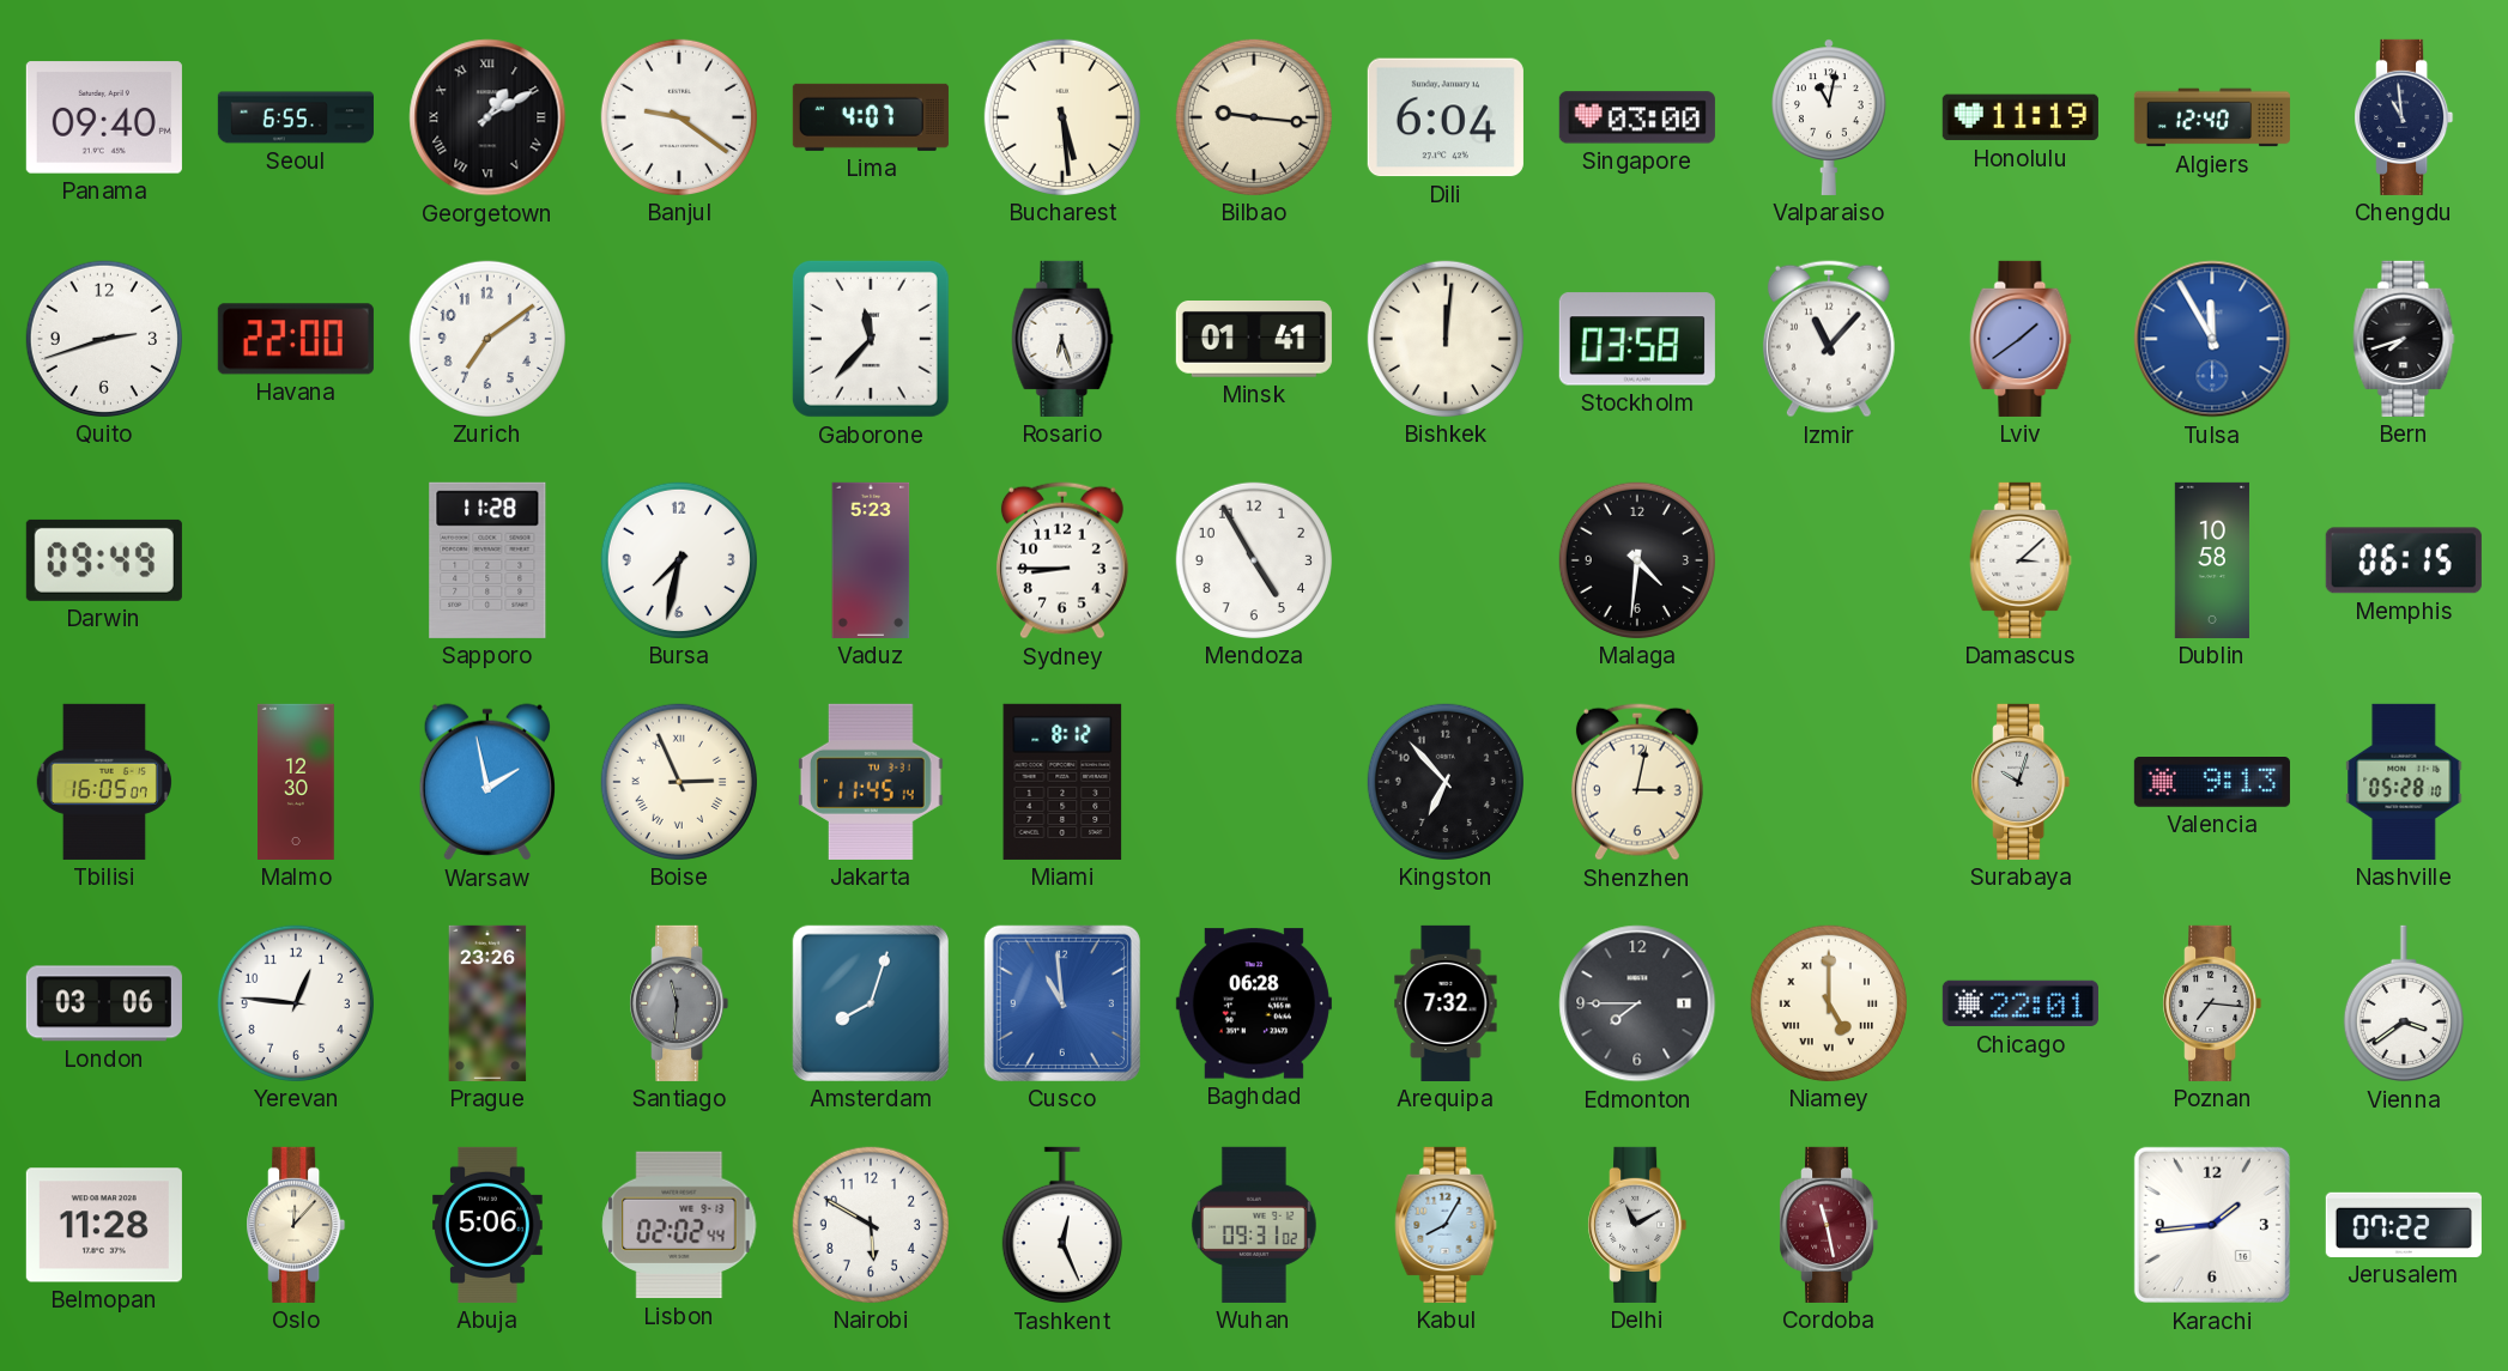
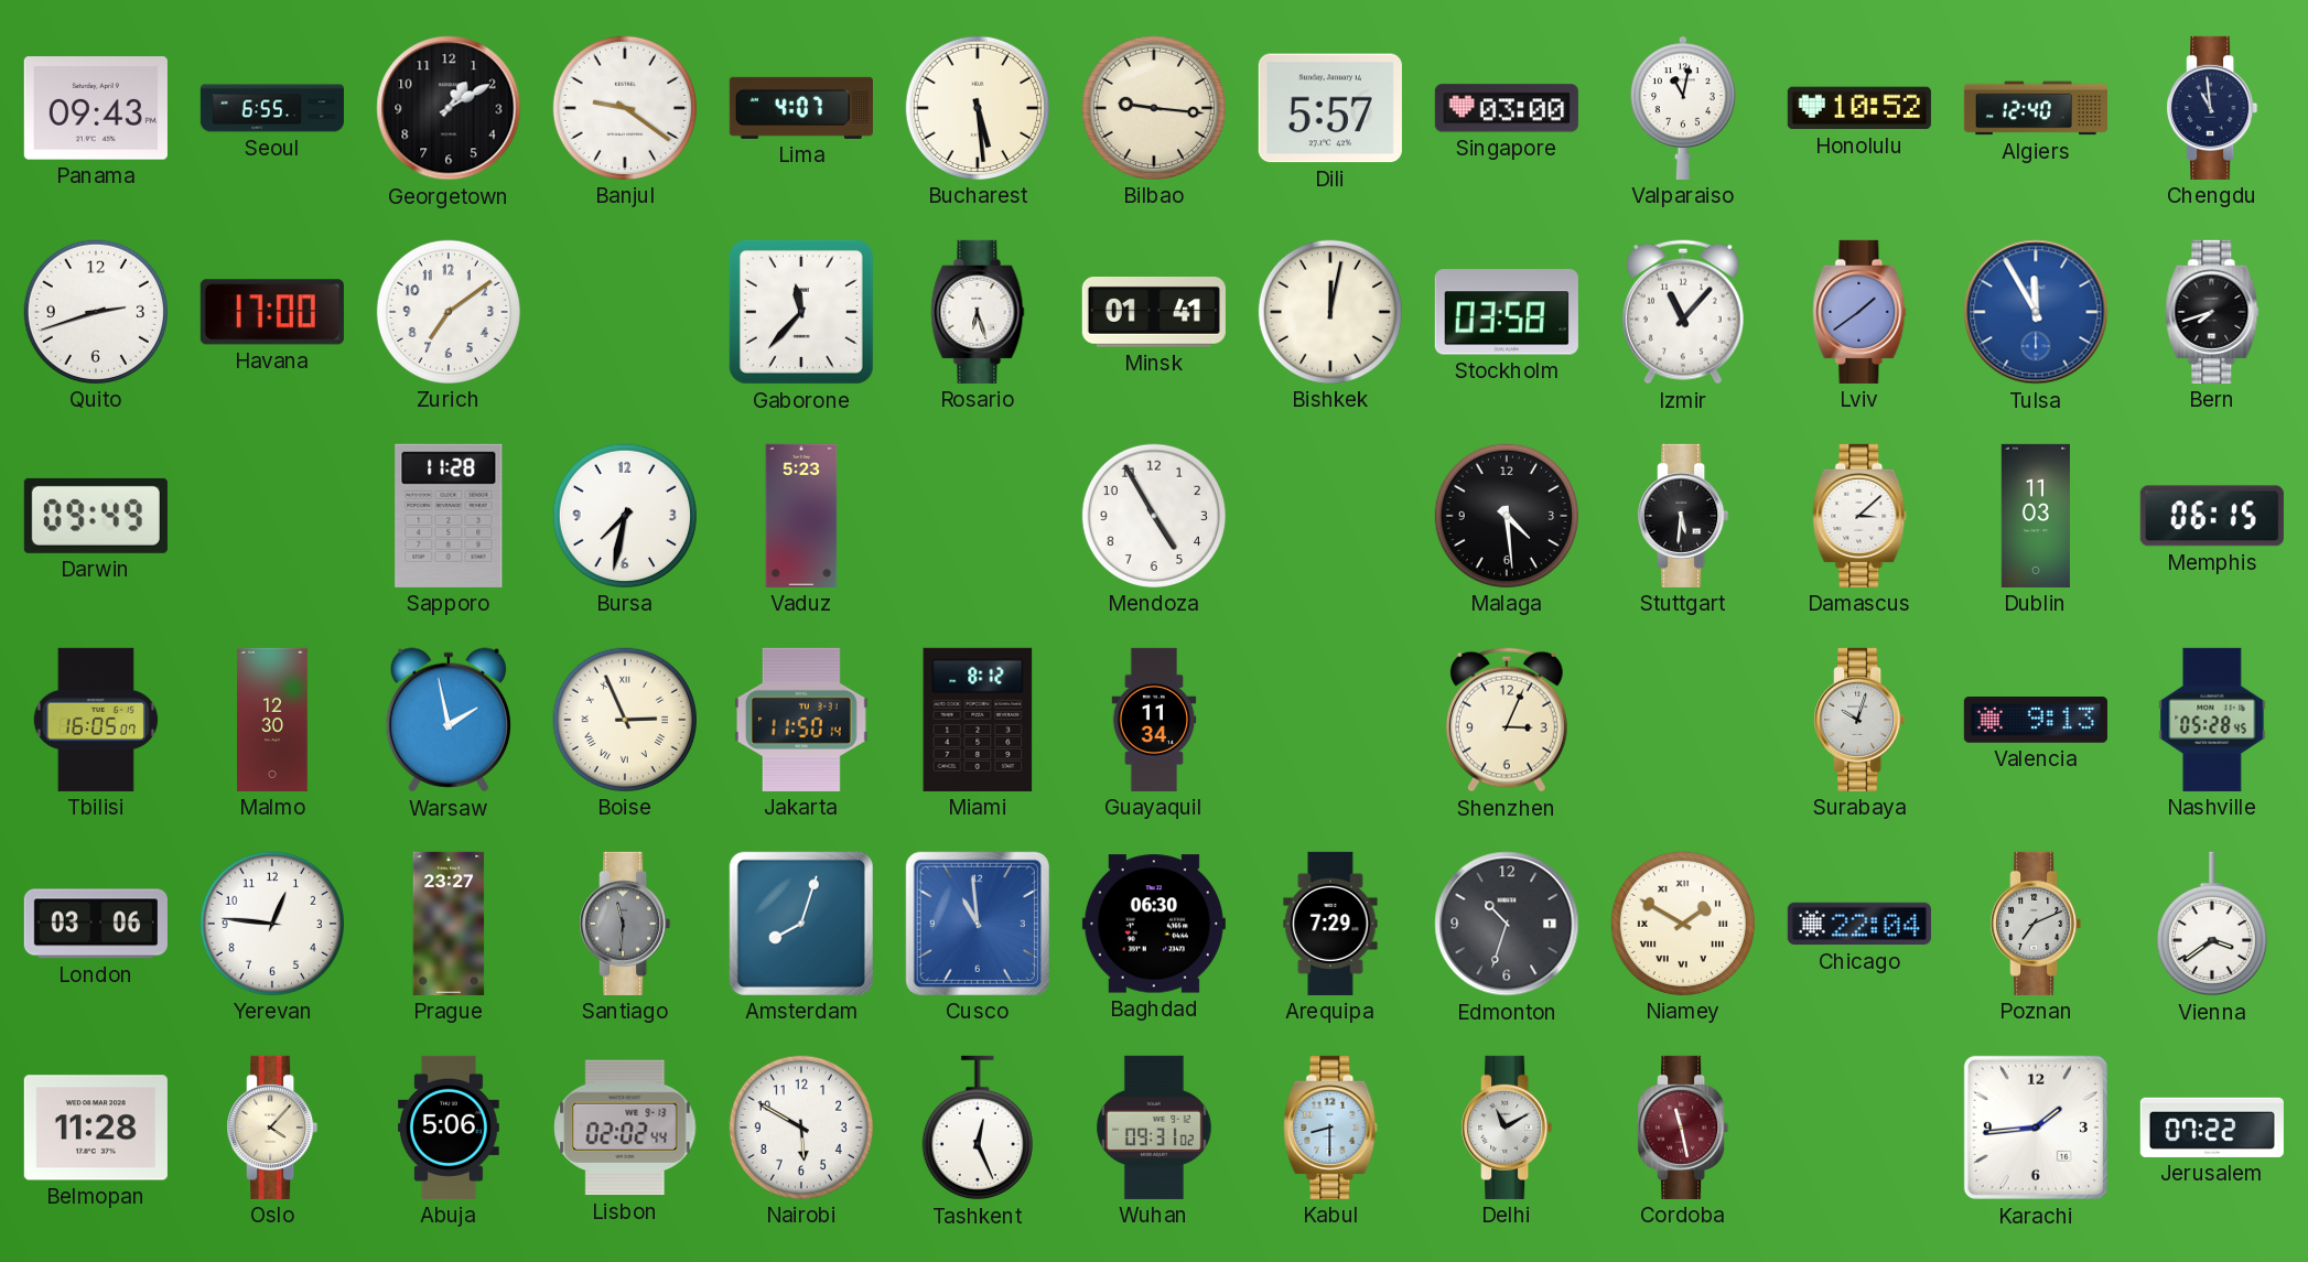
Panama: 09:40 -> 09:43
Georgetown numerals: Roman -> Arabic
Dili: 6:04 -> 5:57
Honolulu: 11:19 -> 10:52
Havana: 22:00 -> 17:00
Bishkek: 12:01 -> 12:02
Sydney: 8:45 -> none
Malaga: 4:31 -> 4:29
Stuttgart: none -> 5:31
Dublin: 10:58 -> 11:03
Jakarta: 11:45 -> 11:50
Guayaquil: none -> 11:34
Kingston: 6:53 -> none
Shenzhen: 3:02 -> 3:04
Nashville: 05:28:10 -> 05:28:45
Prague: 23:26 -> 23:27
Baghdad: 06:28 -> 06:30
Arequipa: 7:32 -> 7:29
Edmonton: 7:45 -> 10:33
Niamey: 5:00 -> 1:50
Chicago: 22:01 -> 22:04
Poznan: 7:16 -> 7:11
Oslo: 12:07 -> 4:07
Kabul: 8:05 -> 8:30
